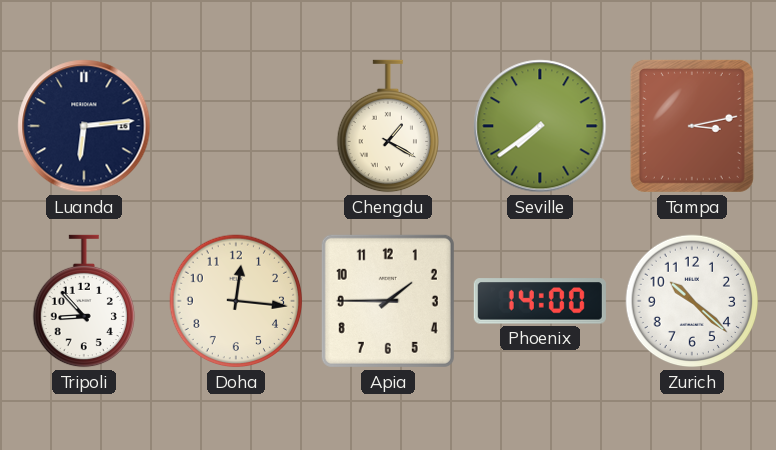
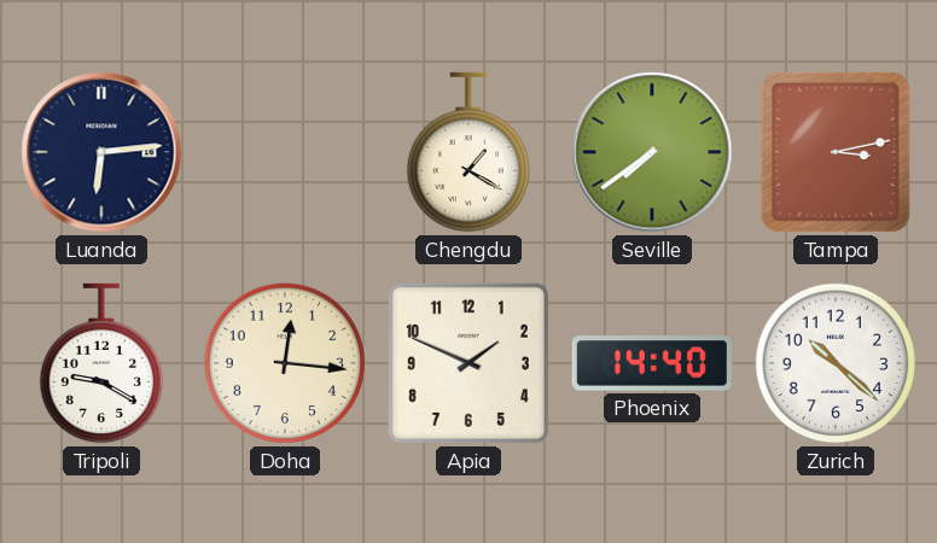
Tripoli: 8:53 -> 9:20
Apia: 1:45 -> 1:49
Phoenix: 14:00 -> 14:40
